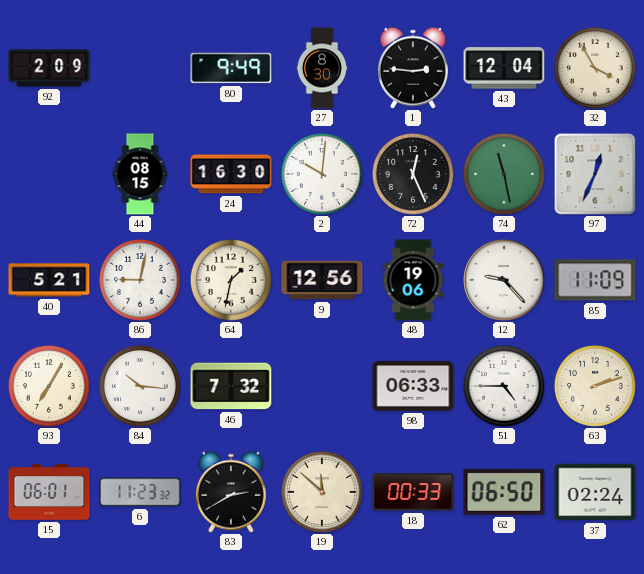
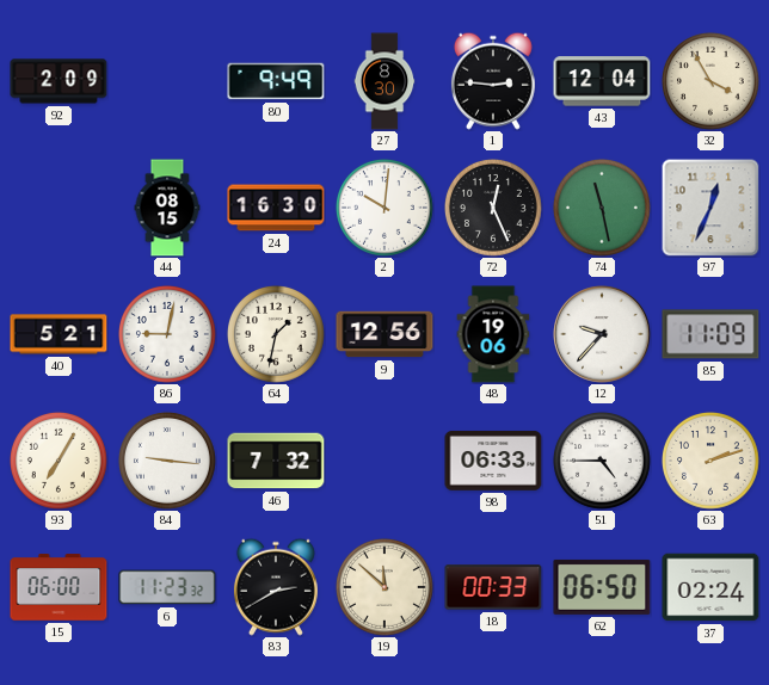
12: 9:23 -> 9:37
84: 10:16 -> 9:16
15: 06:01 -> 06:00
